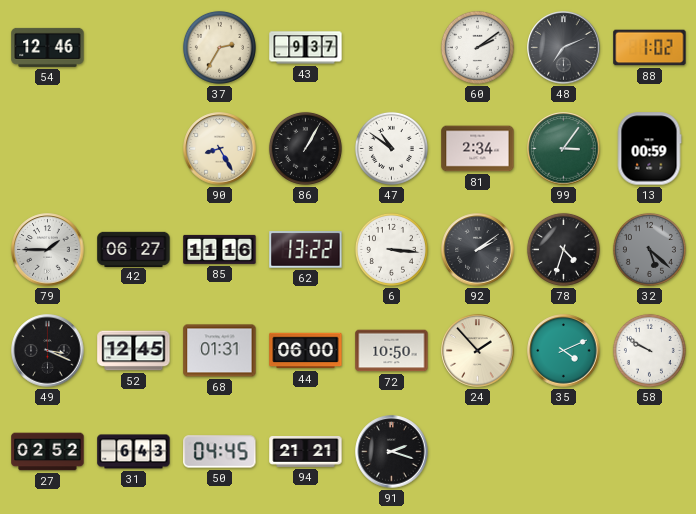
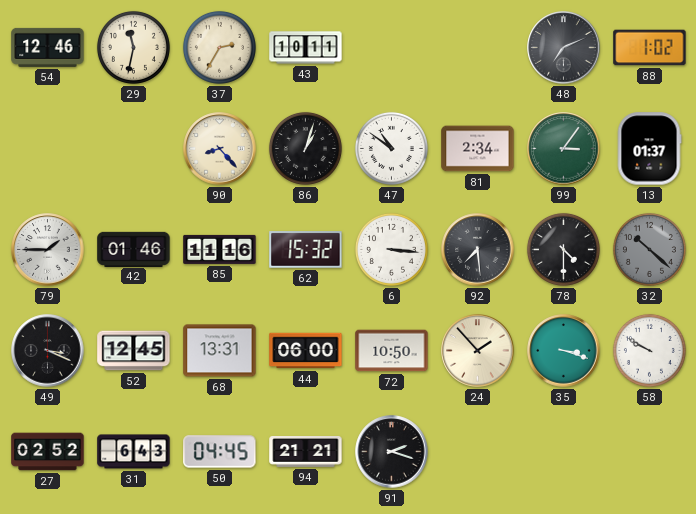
29: none -> 11:32
43: 9:37 -> 10:11
60: 2:09 -> none
90: 8:25 -> 8:23
86: 1:05 -> 1:03
13: 00:59 -> 01:37
42: 06:27 -> 01:46
62: 13:22 -> 15:32
92: 2:09 -> 7:29
78: 4:33 -> 4:30
32: 5:22 -> 10:22
68: 01:31 -> 13:31
35: 4:11 -> 3:18
